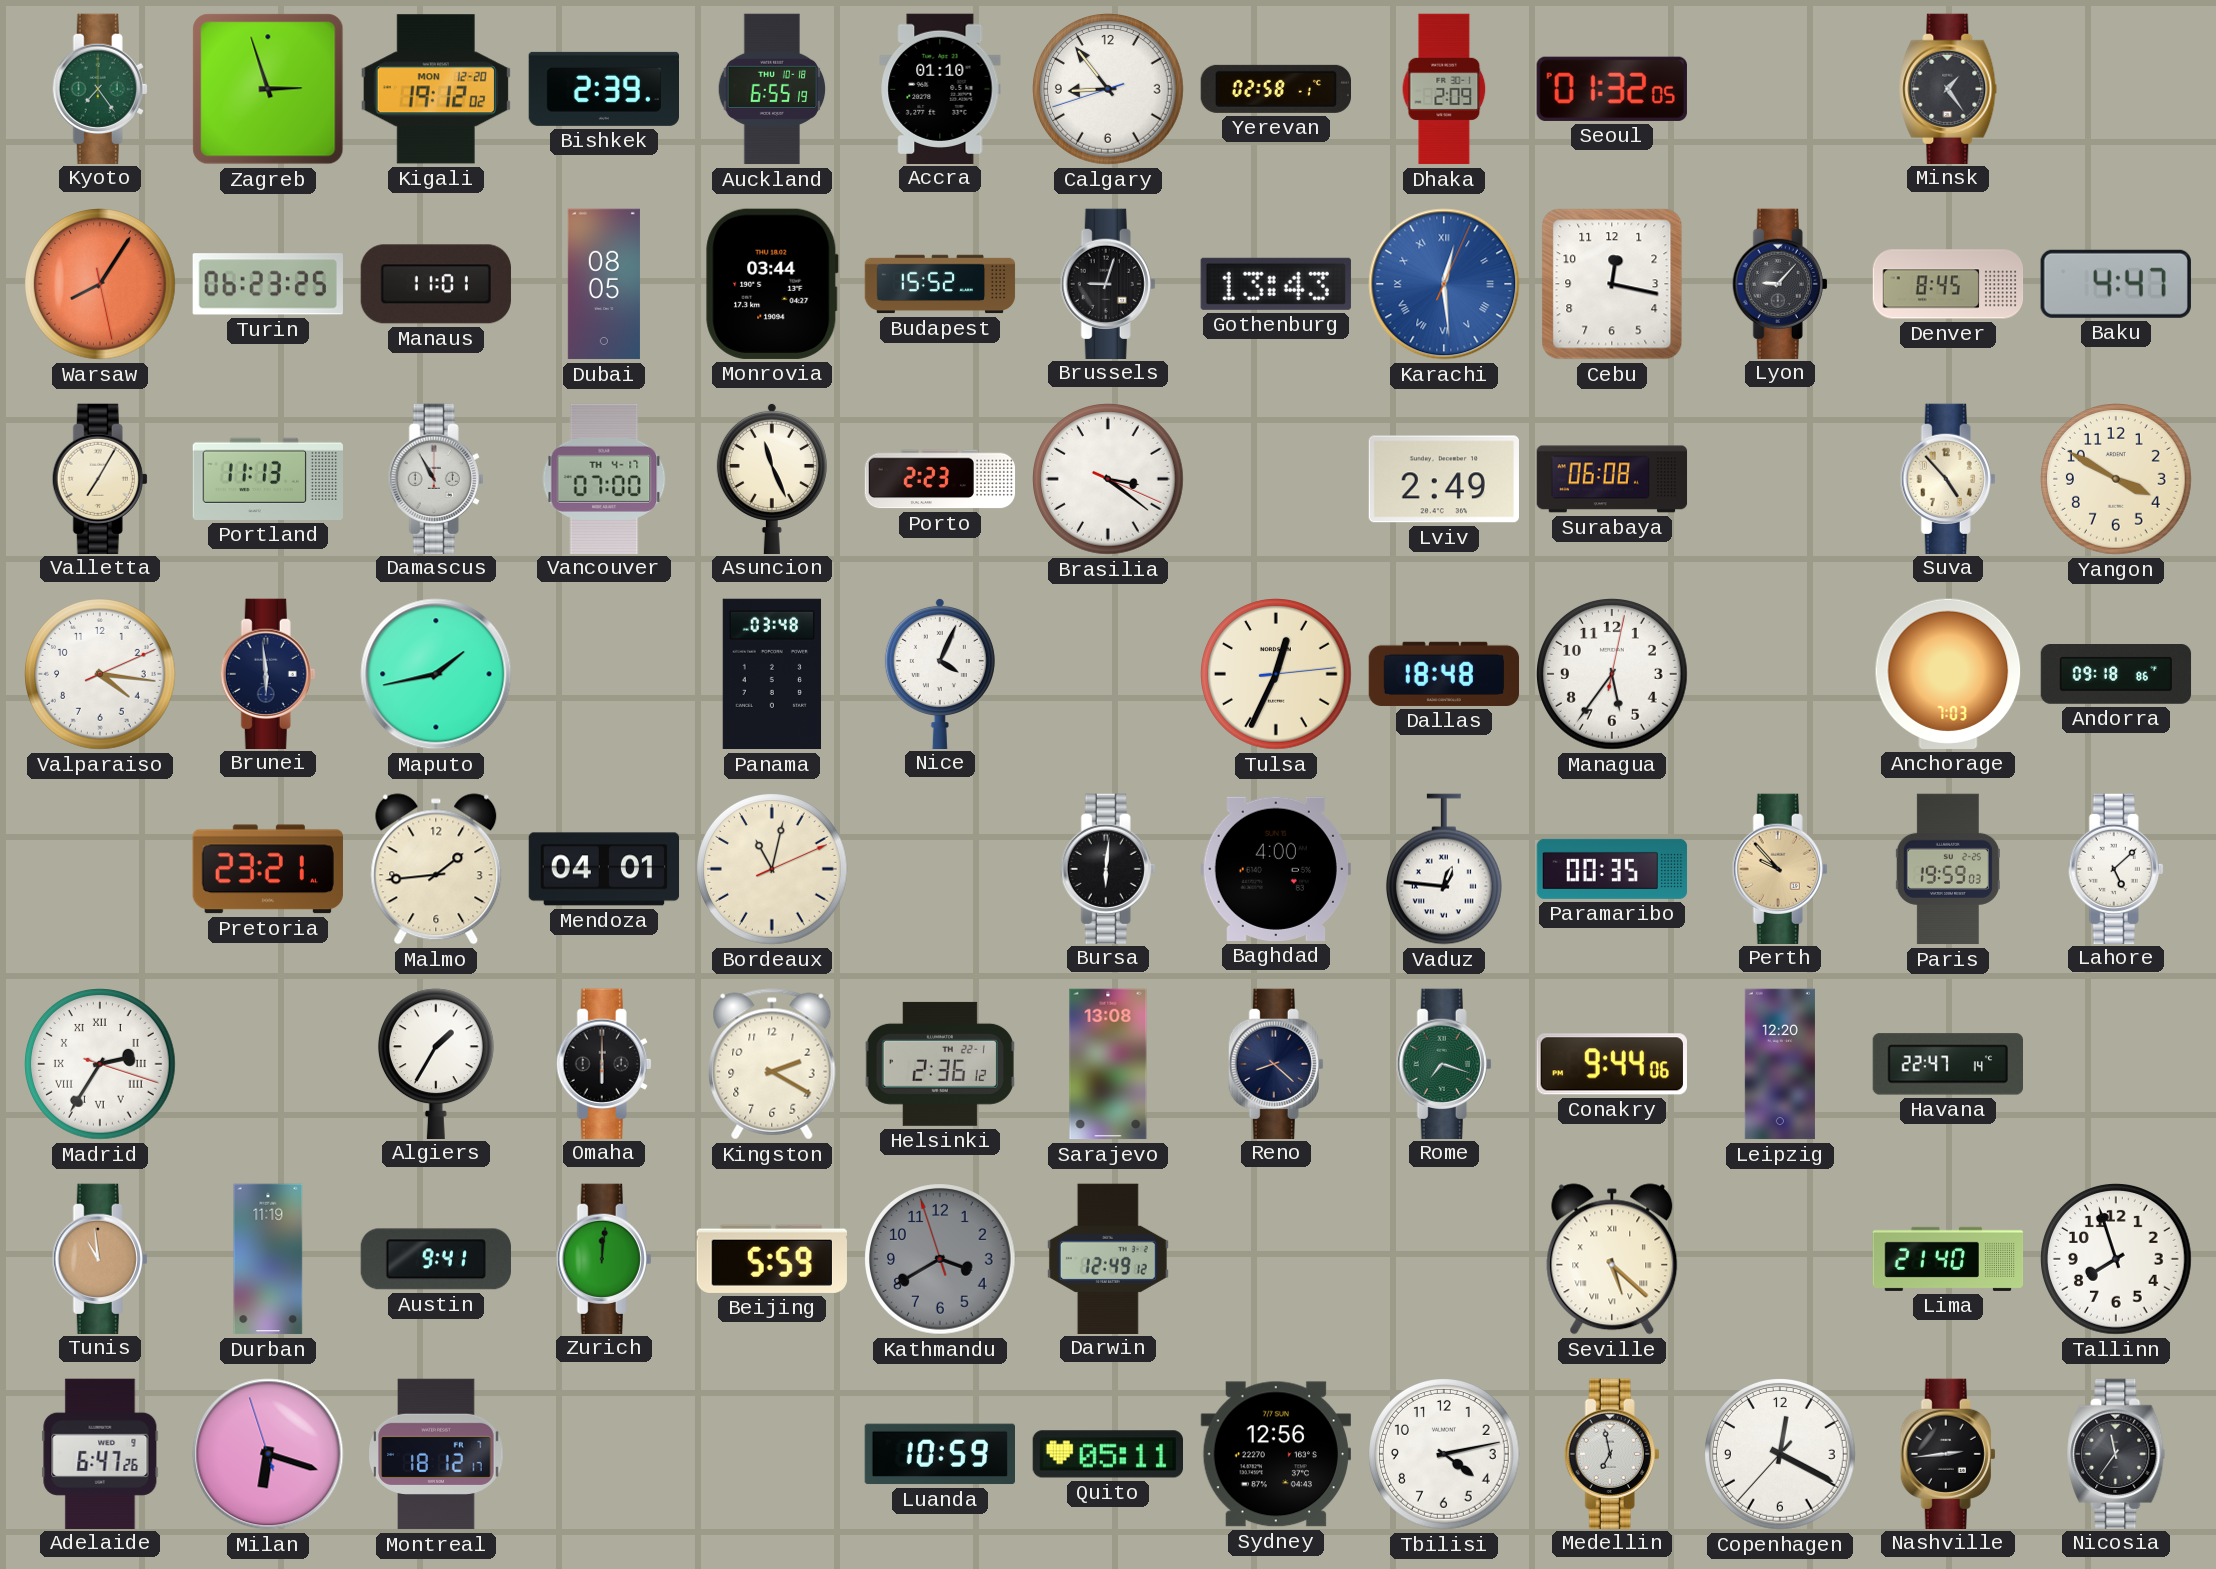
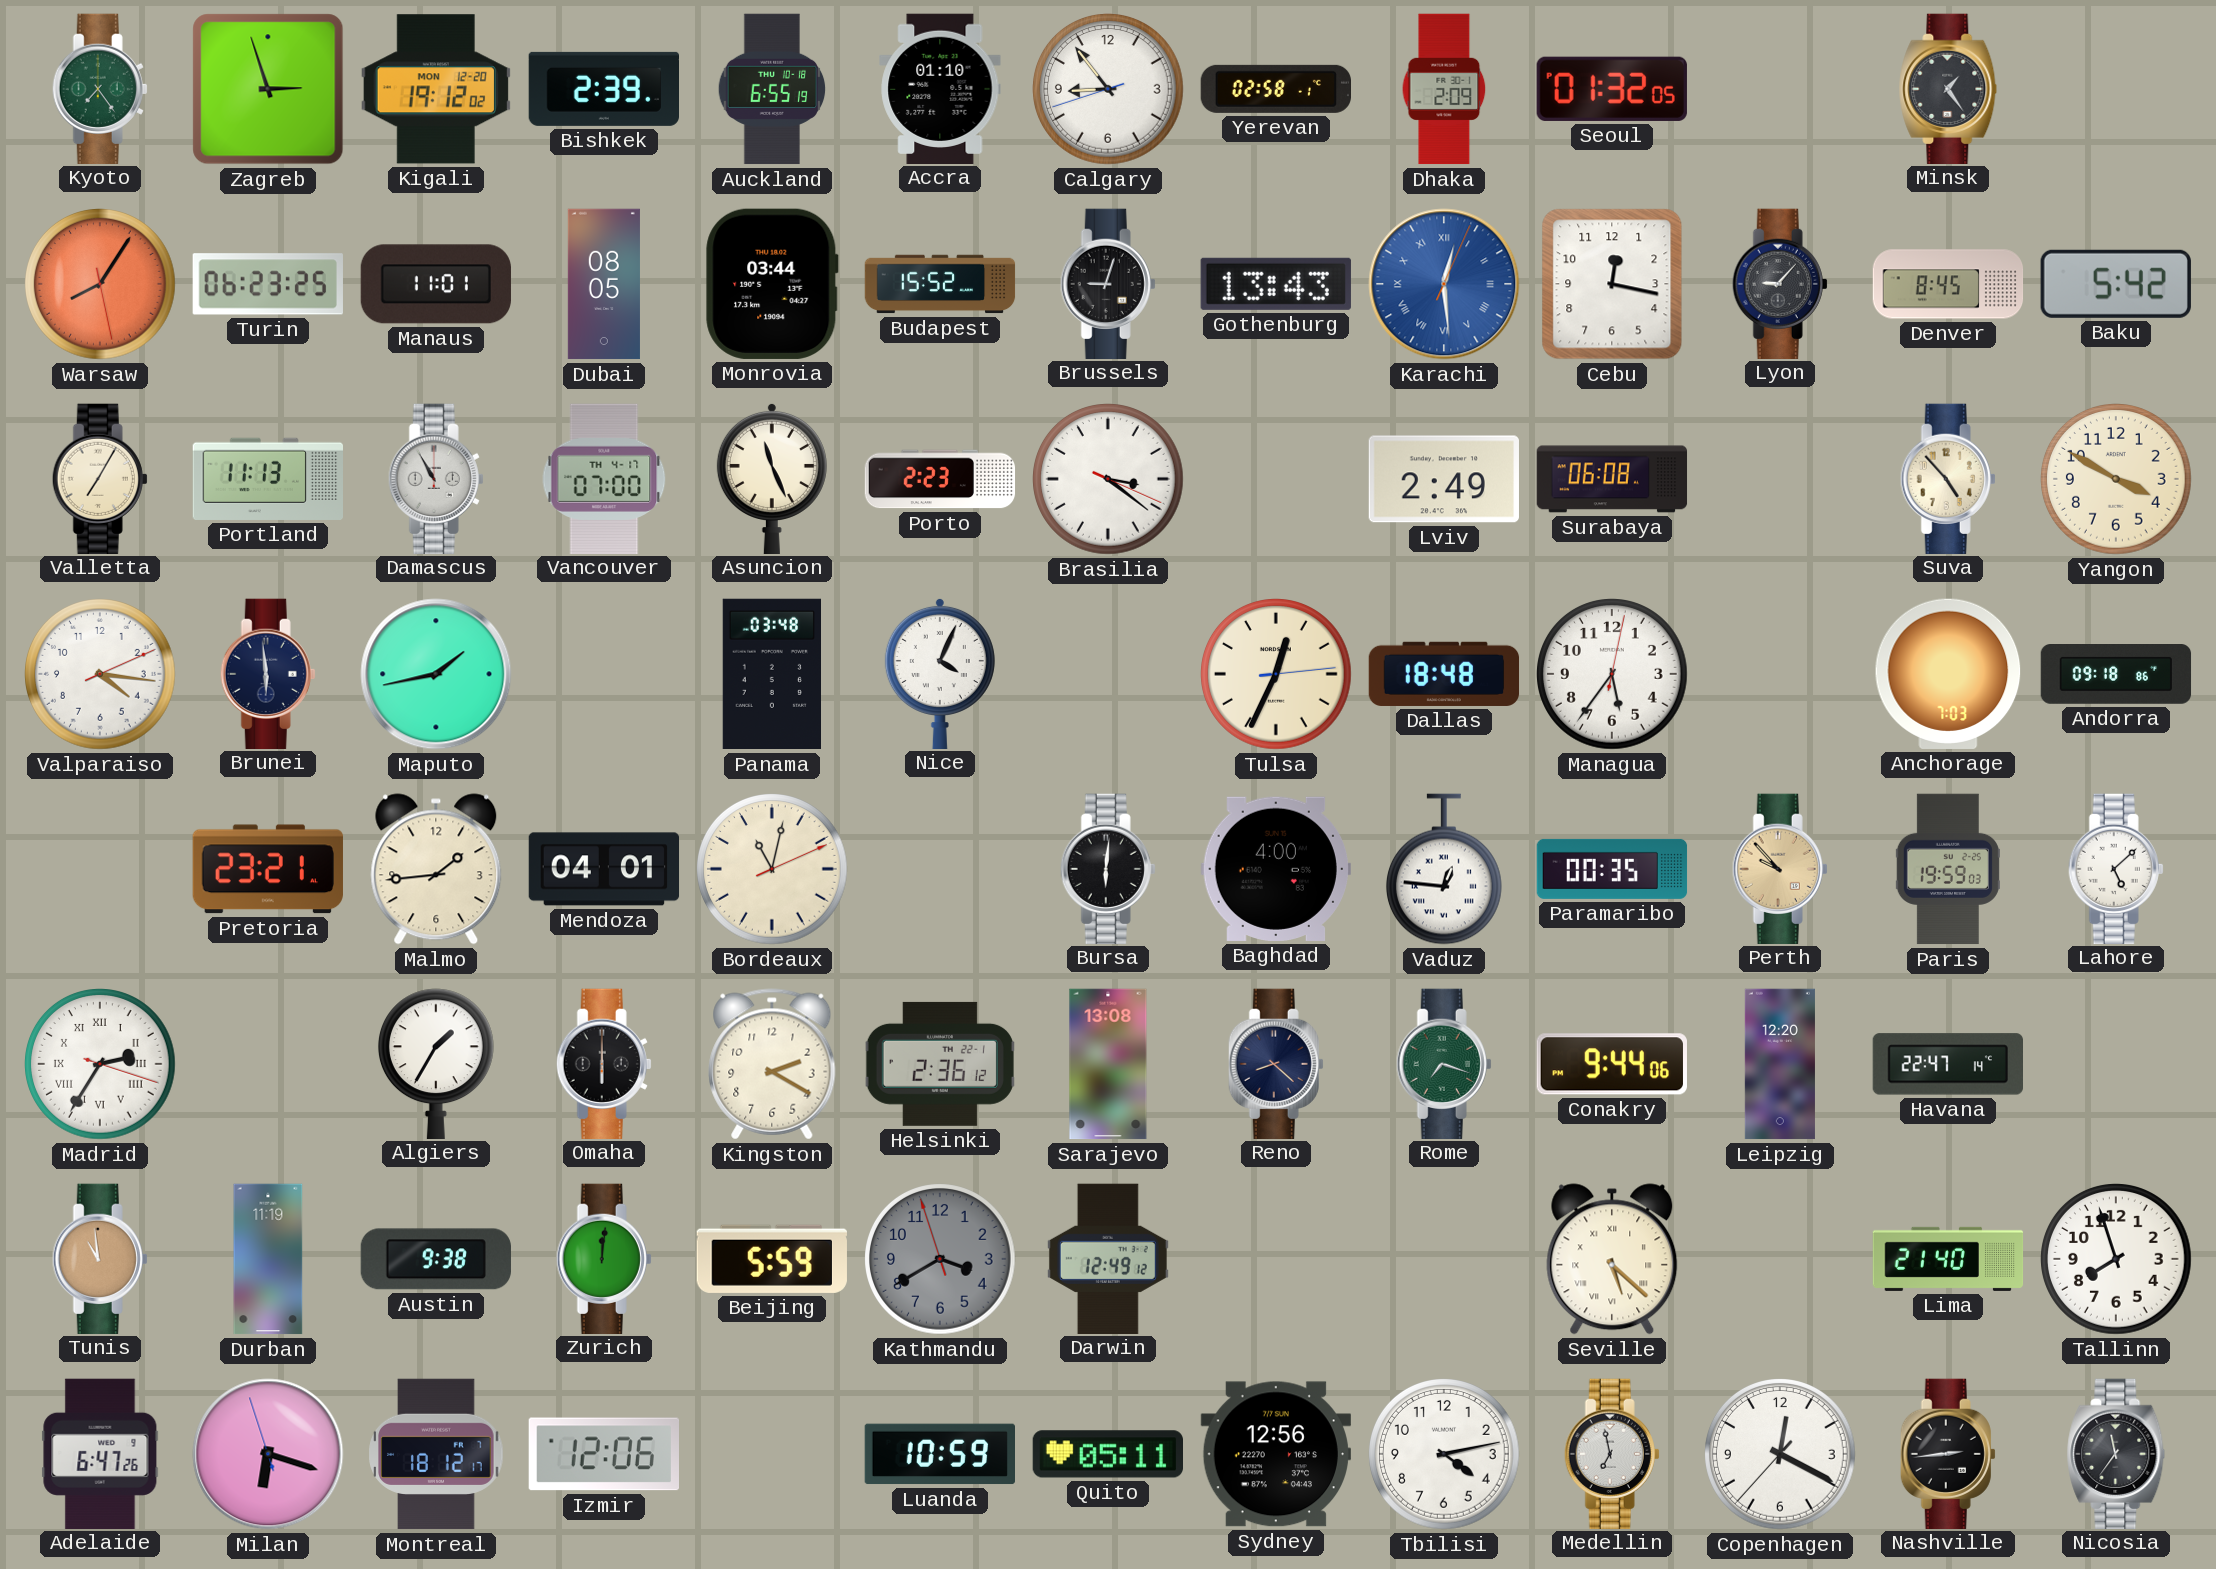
Baku: 4:47 -> 5:42
Austin: 9:41 -> 9:38
Izmir: none -> 12:06
